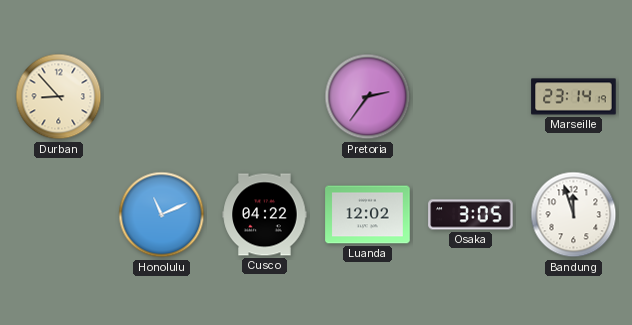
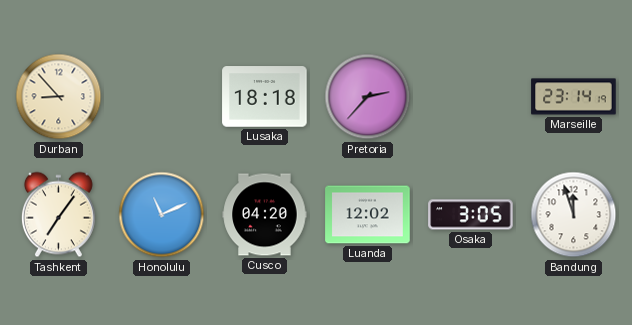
Lusaka: none -> 18:18
Pretoria: 2:36 -> 2:37
Tashkent: none -> 7:06
Cusco: 04:22 -> 04:20
